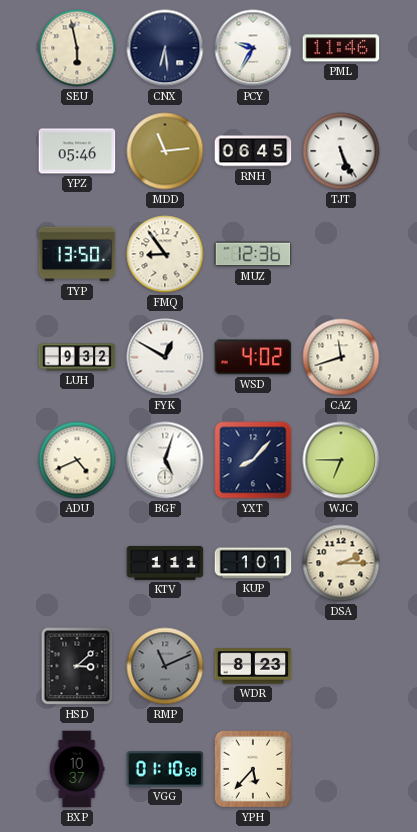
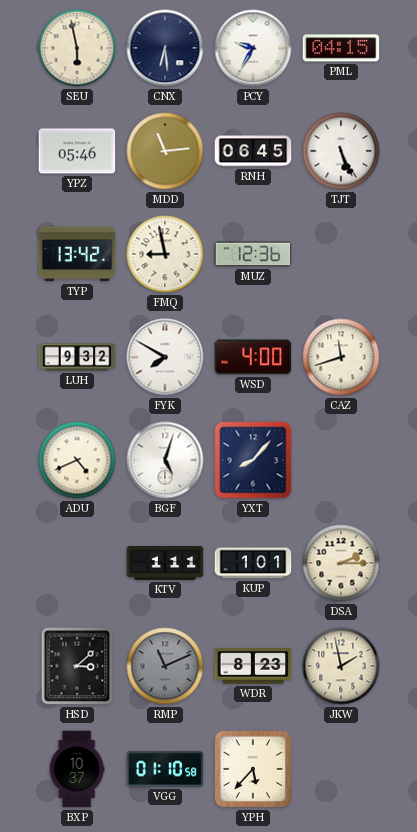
PML: 11:46 -> 04:15
TYP: 13:50 -> 13:42
FMQ: 8:54 -> 8:58
FYK: 12:50 -> 7:50
WSD: 4:02 -> 4:00
WJC: 6:45 -> none
JKW: none -> 1:58
